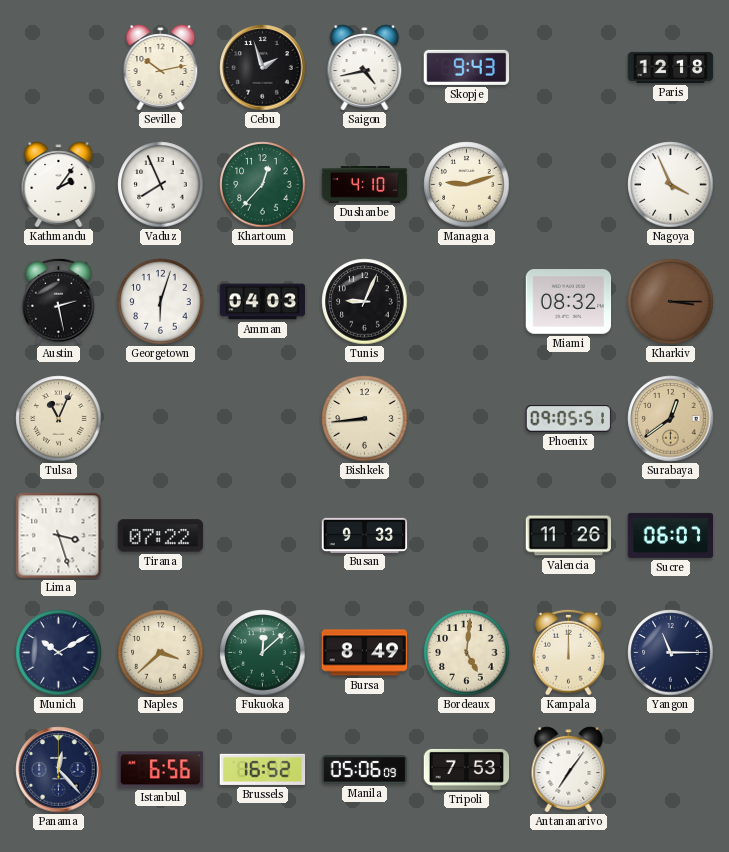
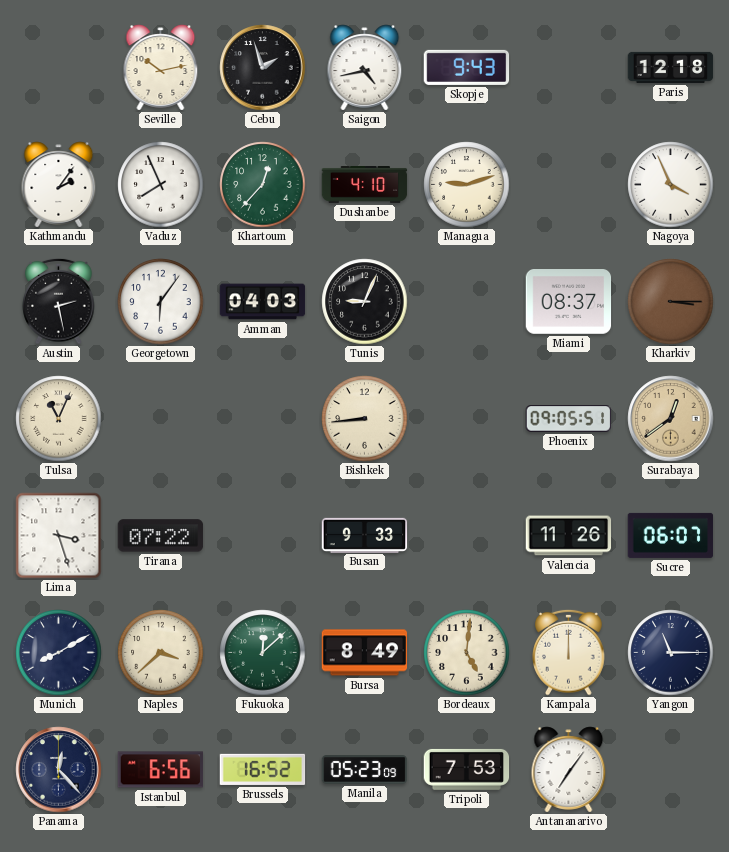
Georgetown: 6:03 -> 6:06
Miami: 08:32 -> 08:37
Munich: 10:10 -> 8:10
Manila: 05:06 -> 05:23
